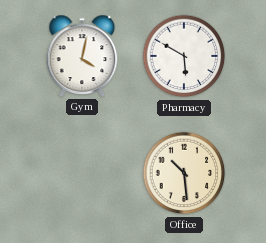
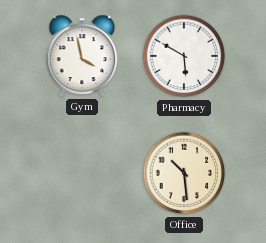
Gym: 4:02 -> 3:58
